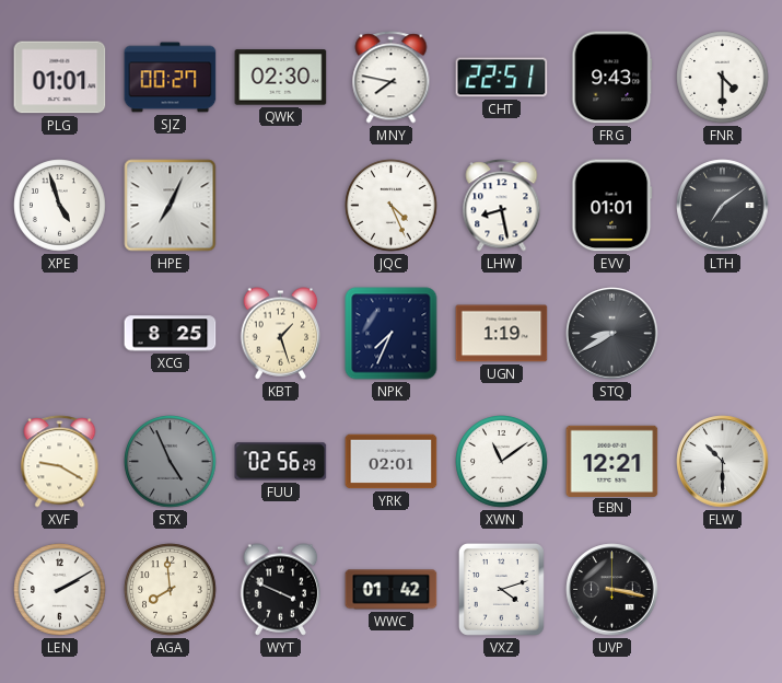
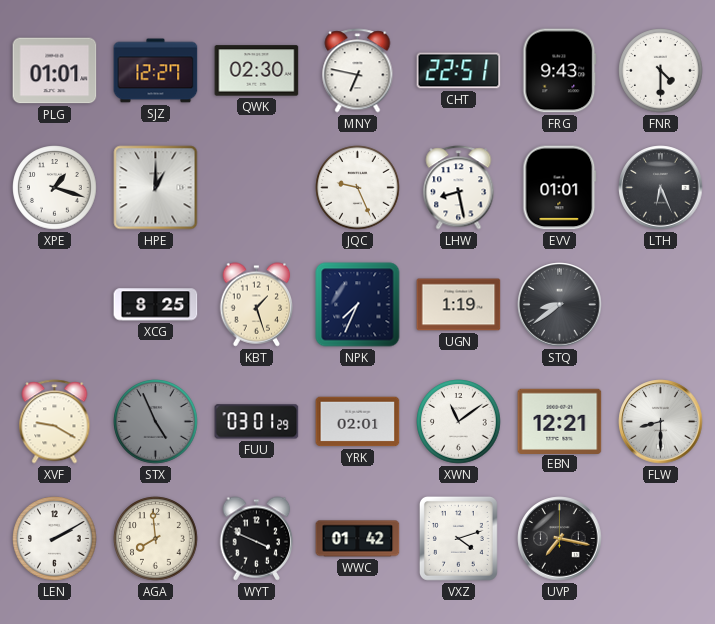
SJZ: 00:27 -> 12:27
MNY: 7:47 -> 6:47
XPE: 4:57 -> 1:18
HPE: 7:04 -> 1:00
JQC: 4:26 -> 9:26
LTH: 7:09 -> 6:26
STQ: 8:40 -> 8:39
FUU: 02:56 -> 03:01
FLW: 10:30 -> 8:30
UVP: 3:17 -> 7:17
